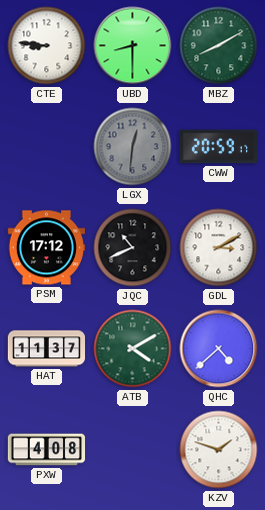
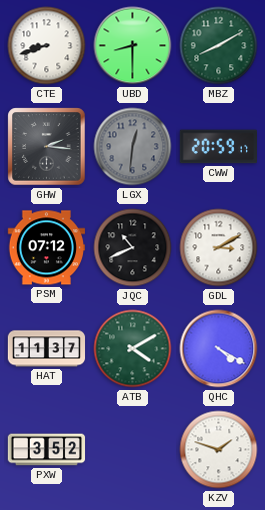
CTE: 8:46 -> 8:42
GHW: none -> 2:16
PSM: 17:12 -> 07:12
QHC: 4:38 -> 4:20
PXW: 4:08 -> 3:52
